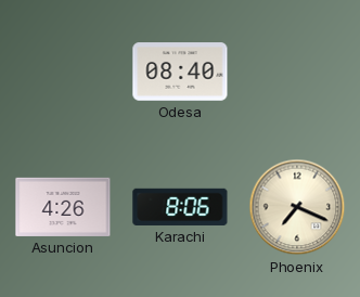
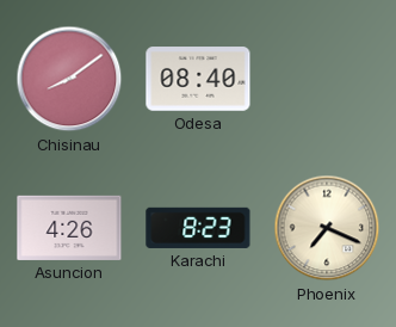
Chisinau: none -> 8:09
Karachi: 8:06 -> 8:23
